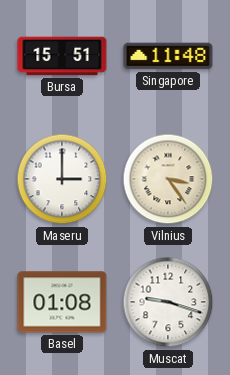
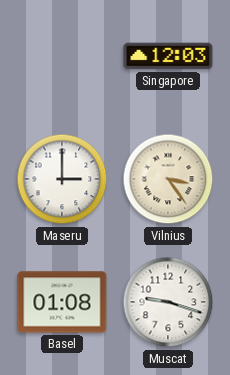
Bursa: 15:51 -> none
Singapore: 11:48 -> 12:03
